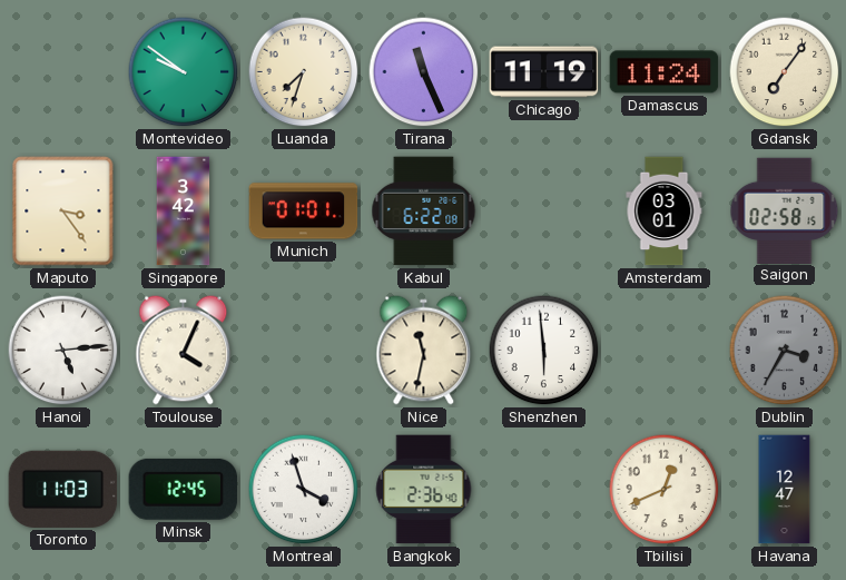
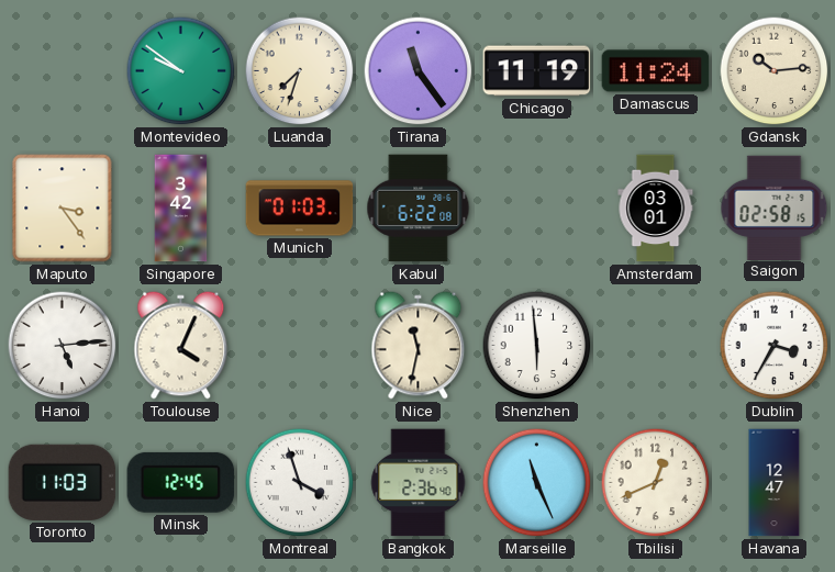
Tirana: 11:26 -> 11:24
Gdansk: 7:06 -> 10:14
Munich: 01:01 -> 01:03
Dublin dial: grey -> white
Marseille: none -> 11:26
